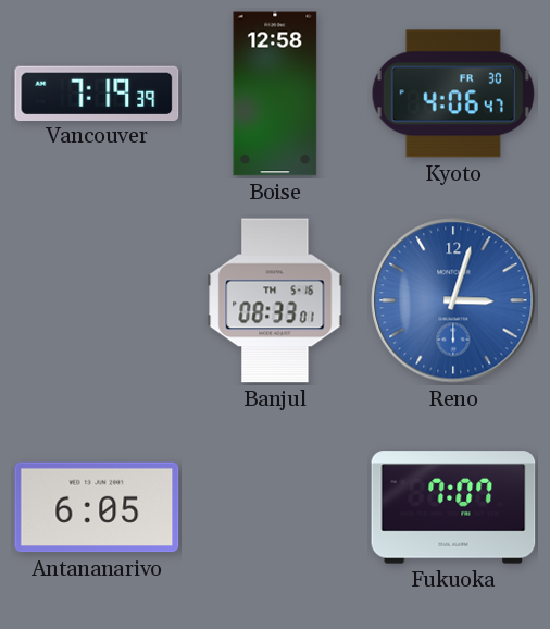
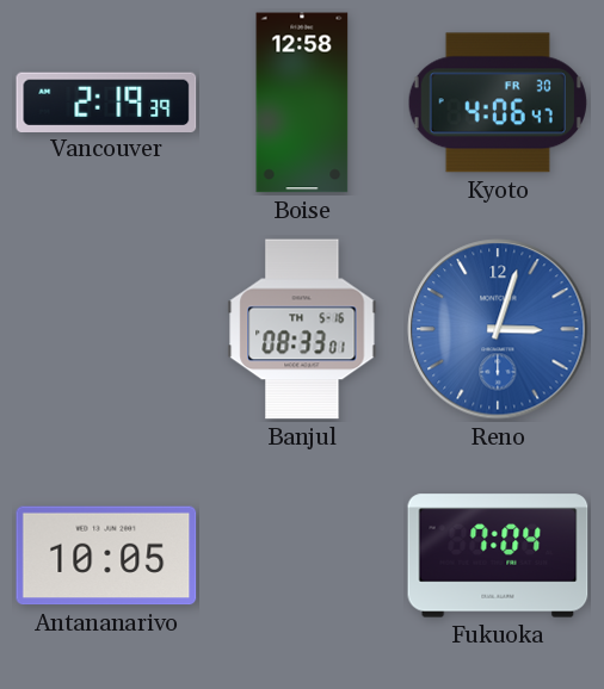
Vancouver: 7:19 -> 2:19
Antananarivo: 6:05 -> 10:05
Fukuoka: 7:07 -> 7:04
